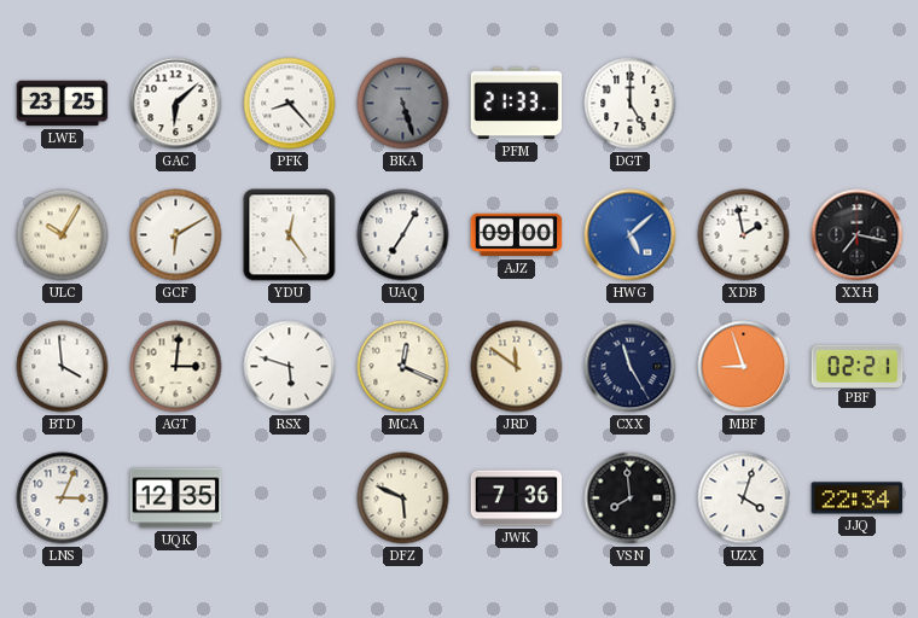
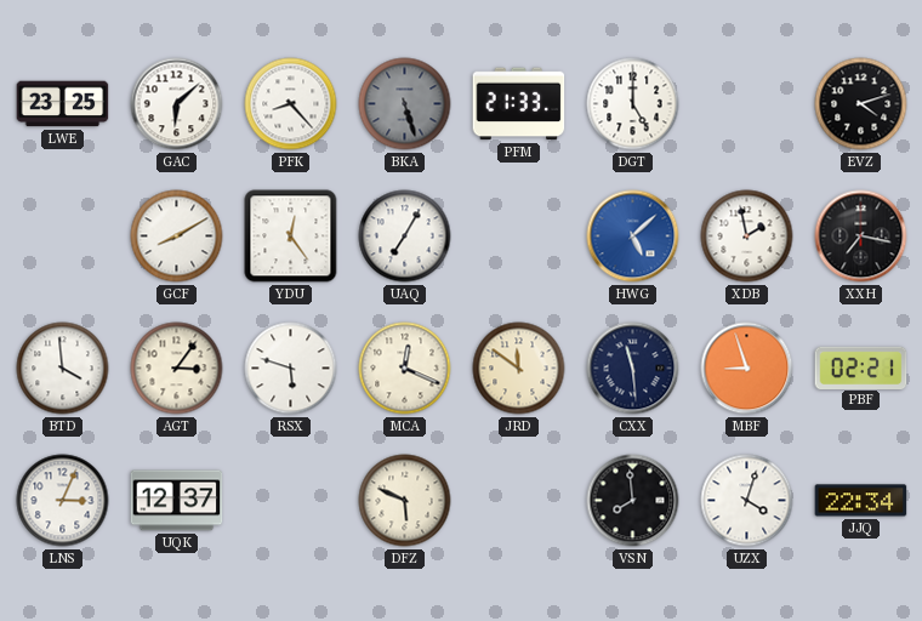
EVZ: none -> 4:12
ULC: 10:05 -> none
GCF: 6:10 -> 8:10
AJZ: 09:00 -> none
AGT: 3:01 -> 3:06
CXX: 11:25 -> 11:29
UQK: 12:35 -> 12:37
JWK: 7:36 -> none
